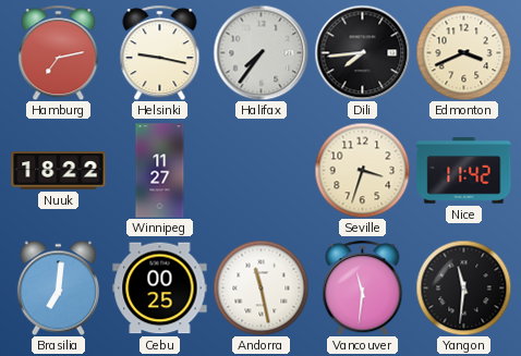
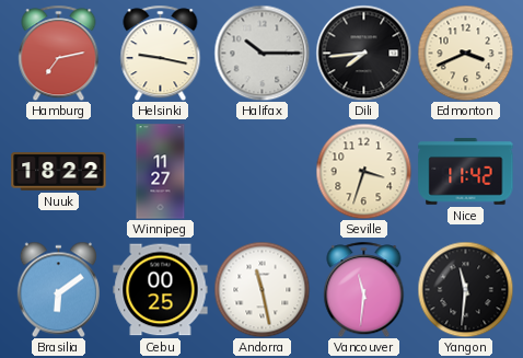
Halifax: 7:36 -> 10:15
Brasilia: 7:01 -> 6:09
